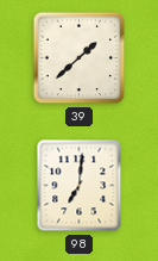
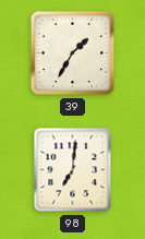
39: 1:38 -> 1:35
